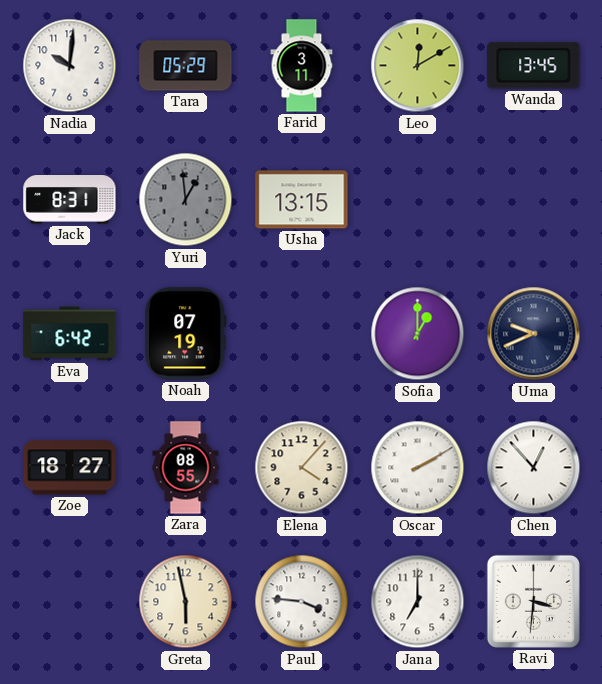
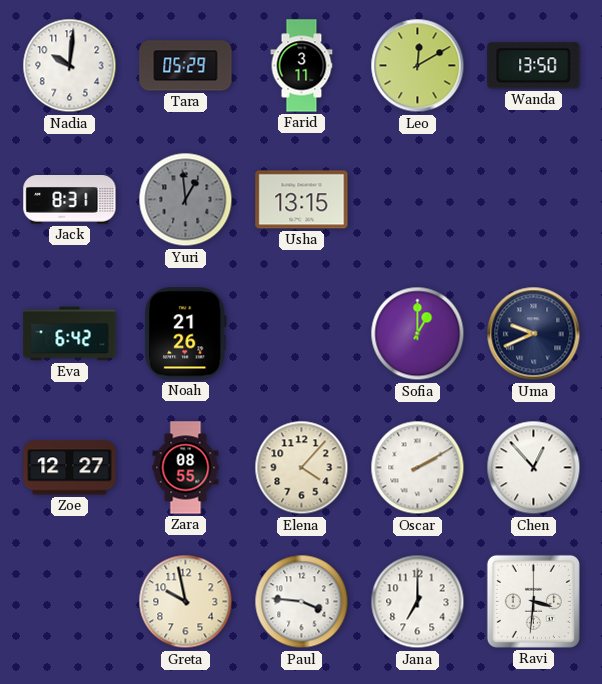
Wanda: 13:45 -> 13:50
Noah: 07:19 -> 21:26
Zoe: 18:27 -> 12:27
Greta: 5:58 -> 9:58
